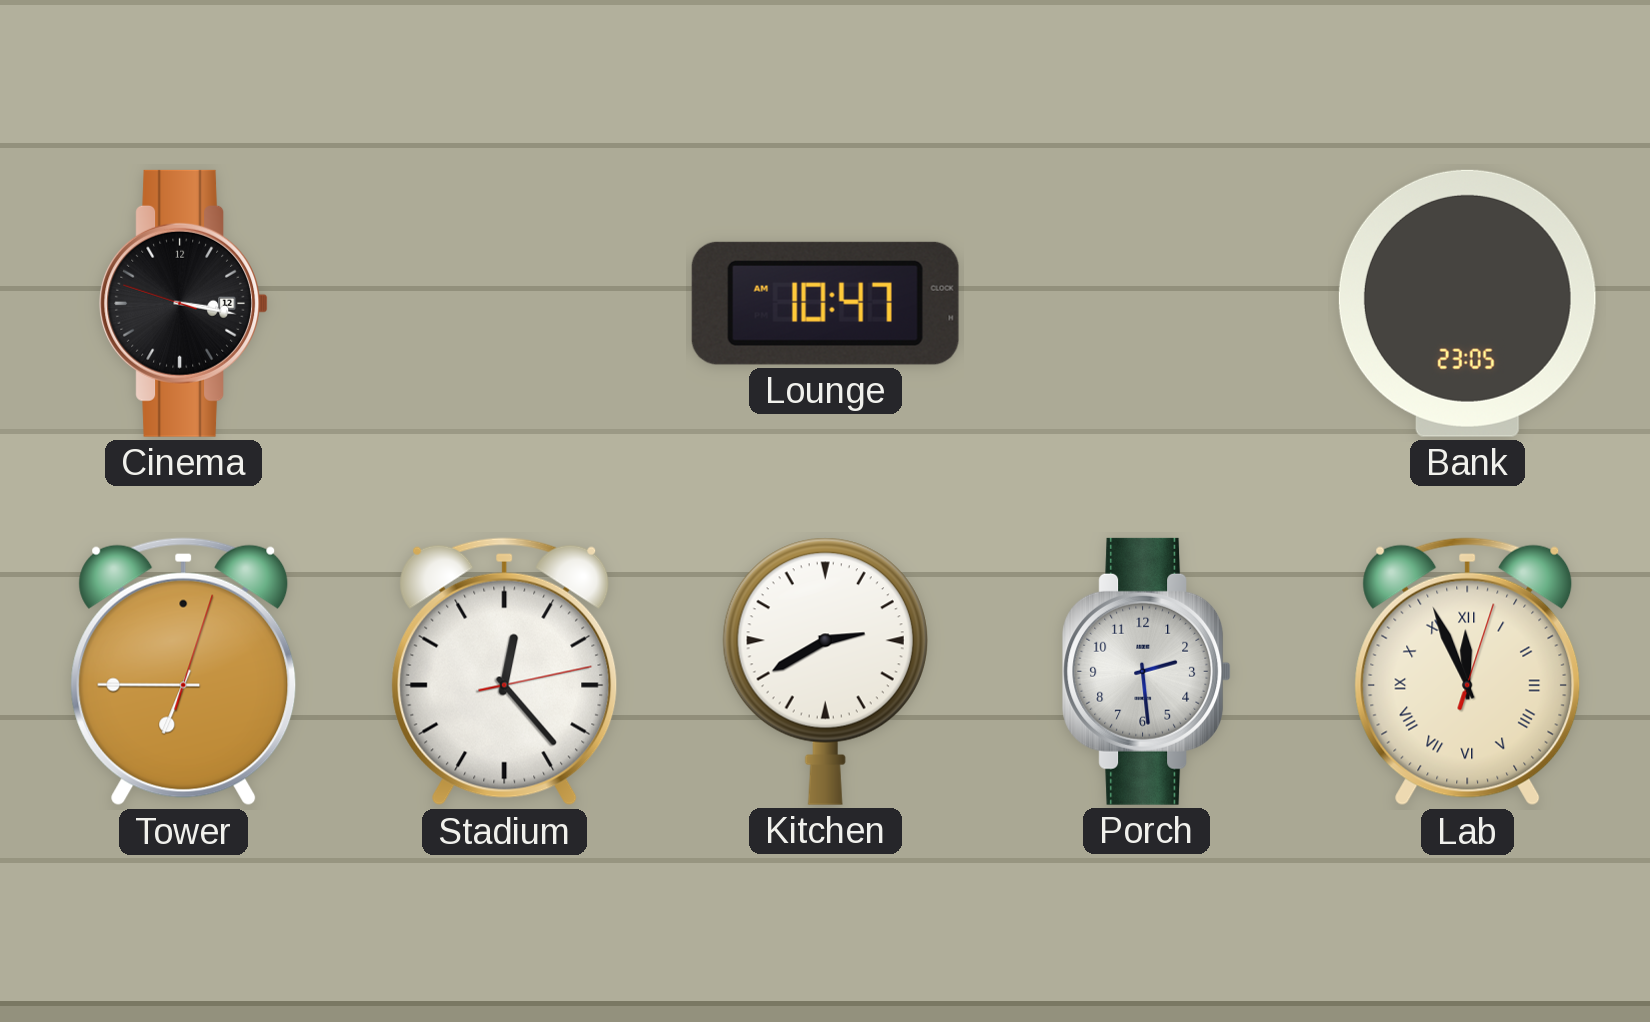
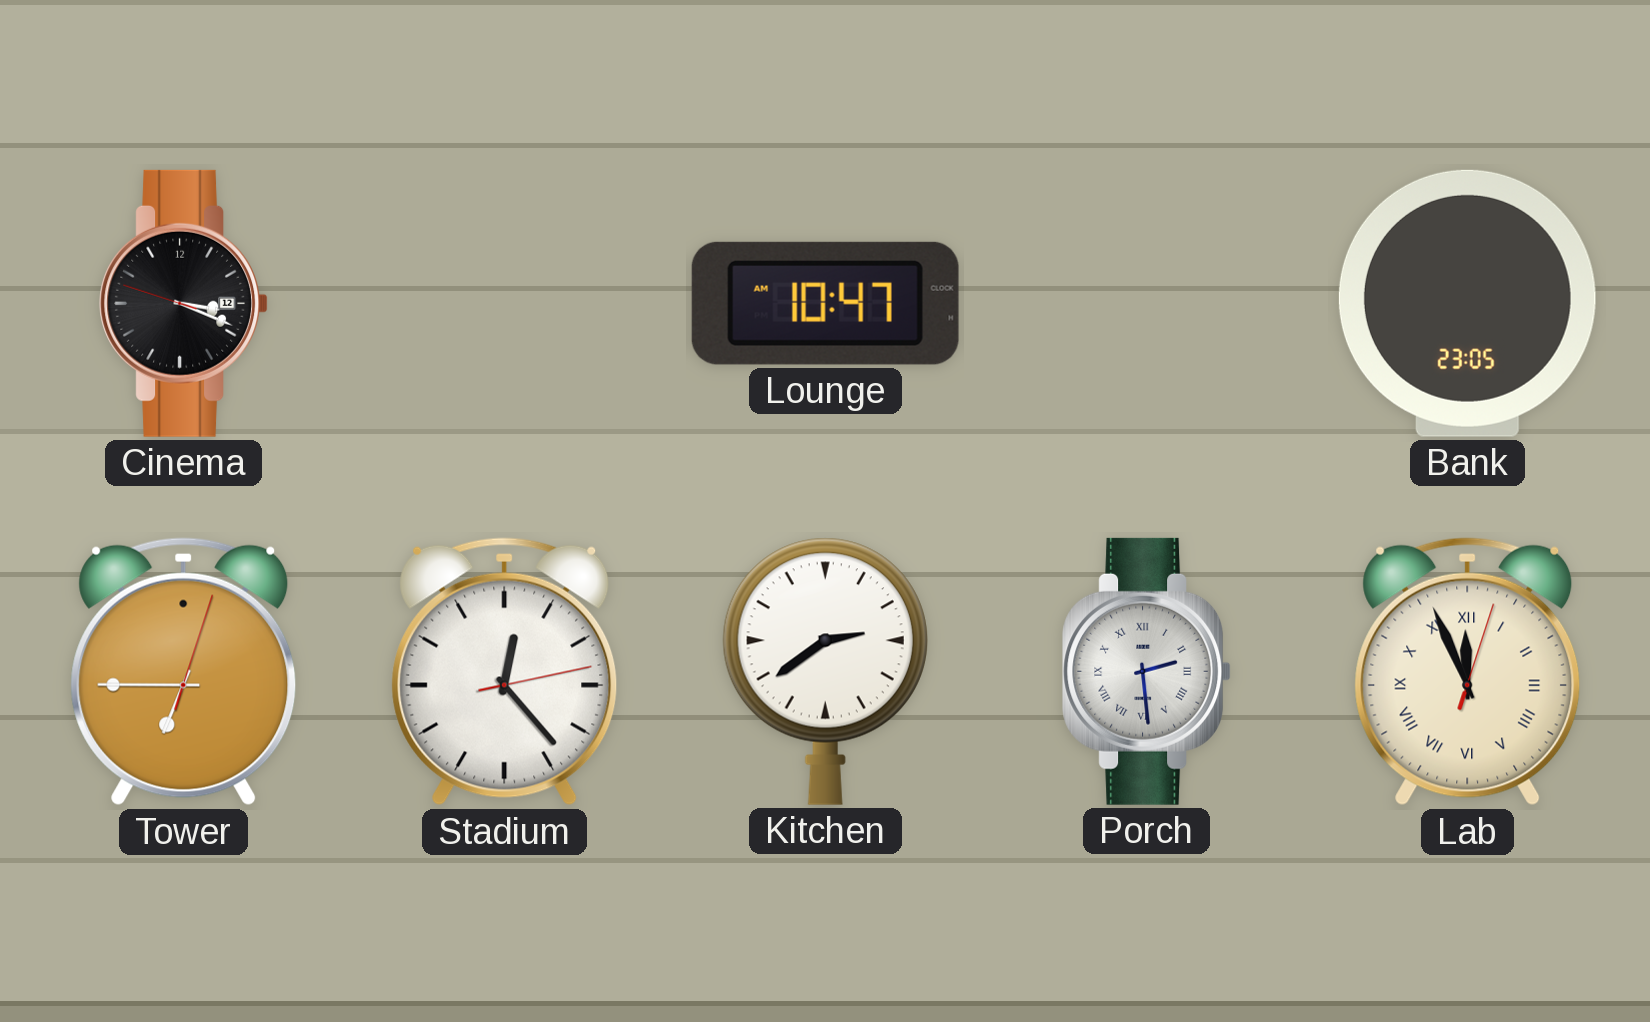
Cinema: 3:16 -> 3:18
Kitchen: 2:40 -> 2:39
Porch numerals: Arabic -> Roman
